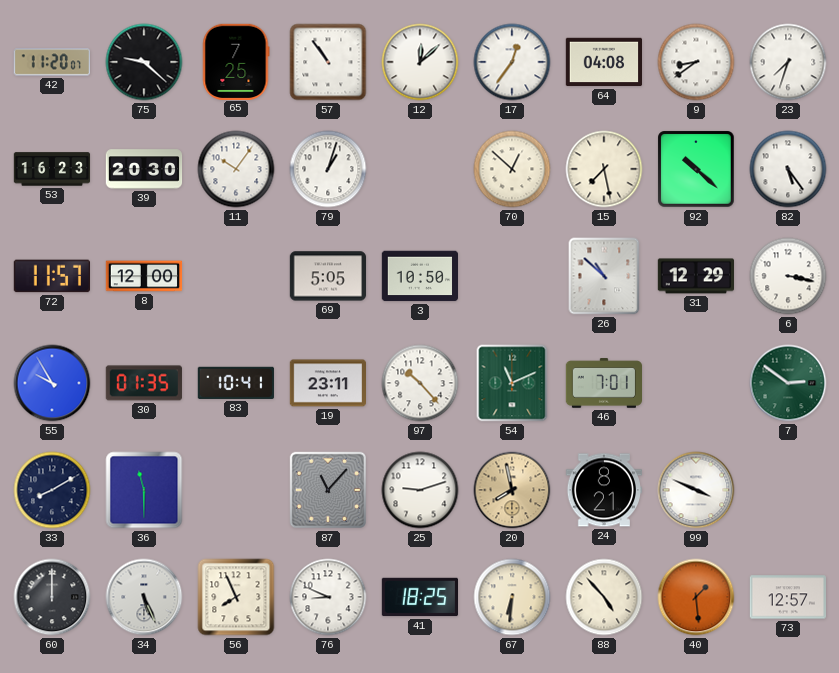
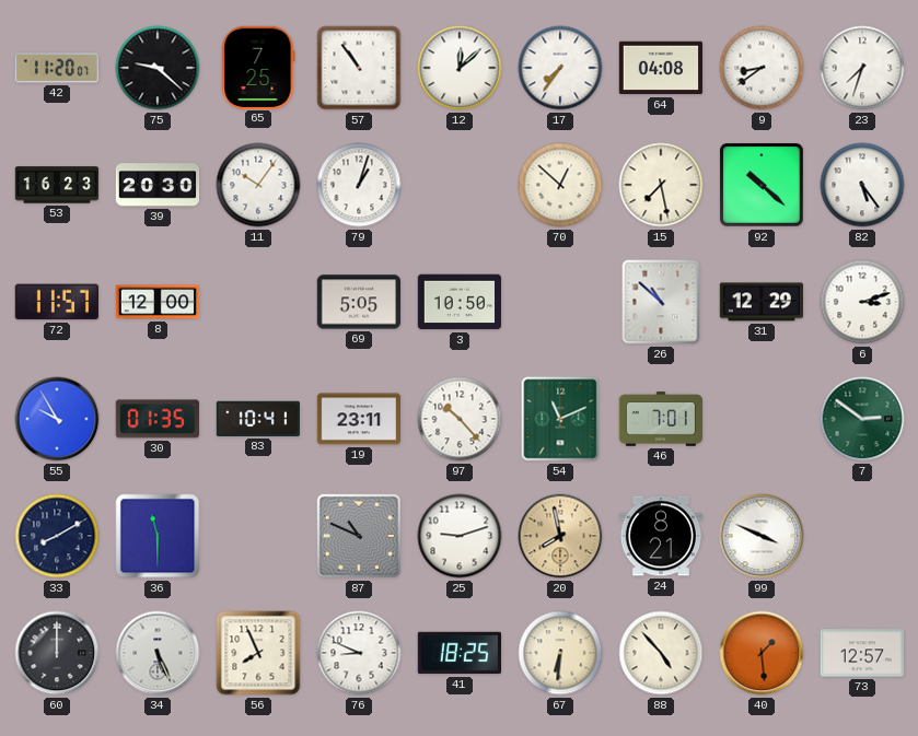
17: 12:36 -> 7:36
6: 3:17 -> 3:12
87: 11:07 -> 10:49
